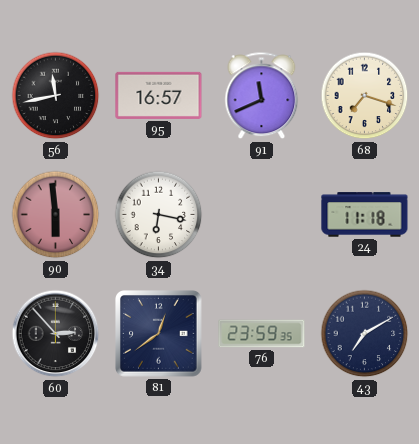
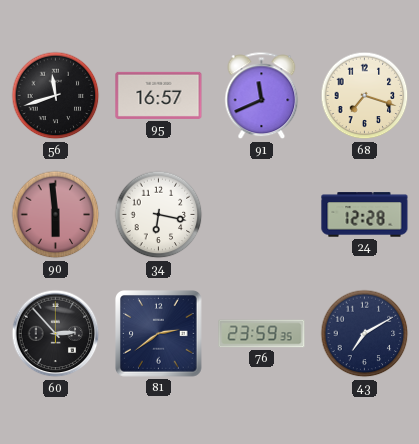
56: 11:43 -> 11:42
24: 11:18 -> 12:28
81: 12:39 -> 2:39
